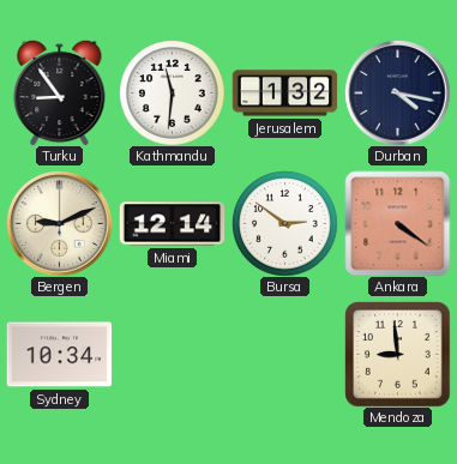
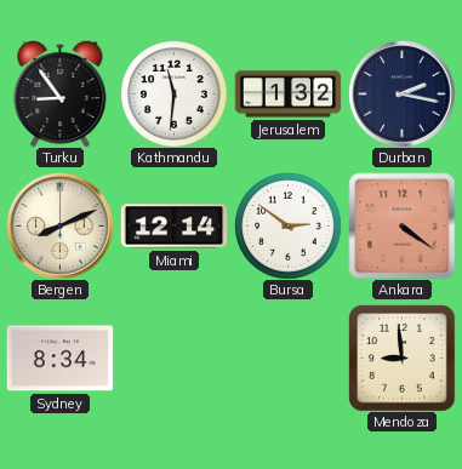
Durban: 4:17 -> 2:17
Bergen: 9:11 -> 8:11
Sydney: 10:34 -> 8:34
